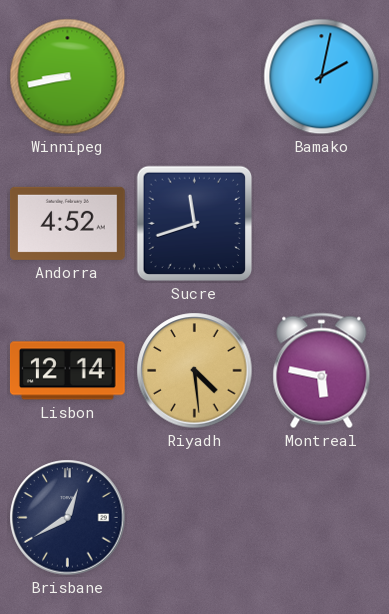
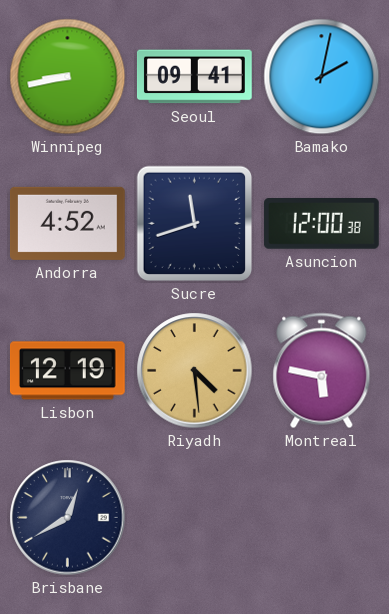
Seoul: none -> 09:41
Asuncion: none -> 12:00
Lisbon: 12:14 -> 12:19
